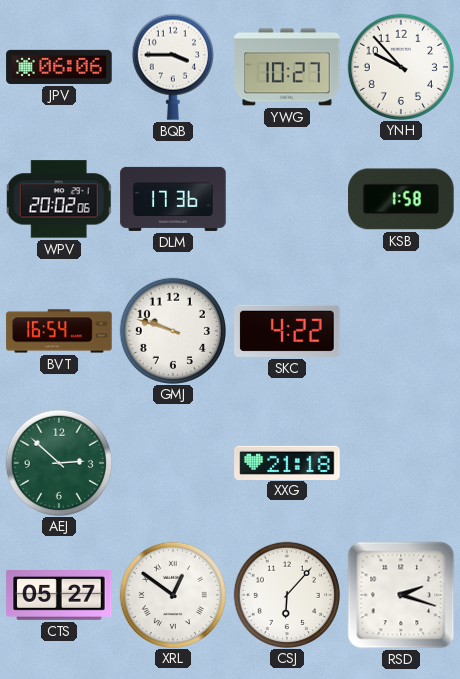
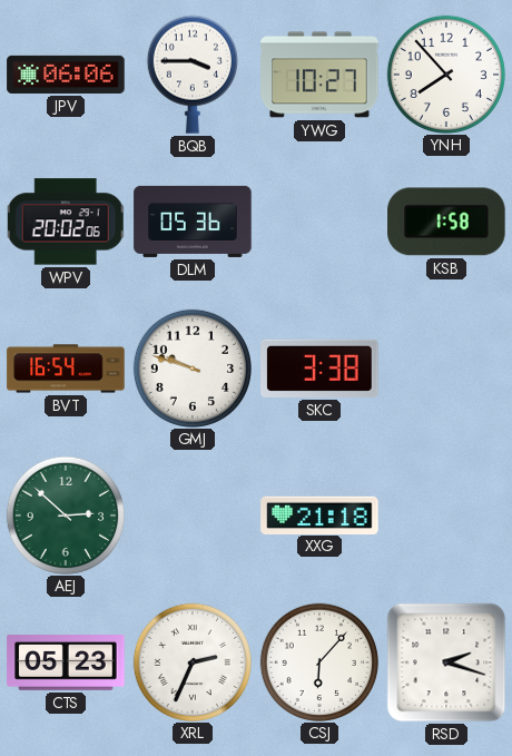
YNH: 9:53 -> 7:53
DLM: 17:36 -> 05:36
SKC: 4:22 -> 3:38
CTS: 05:27 -> 05:23
XRL: 12:51 -> 2:34
